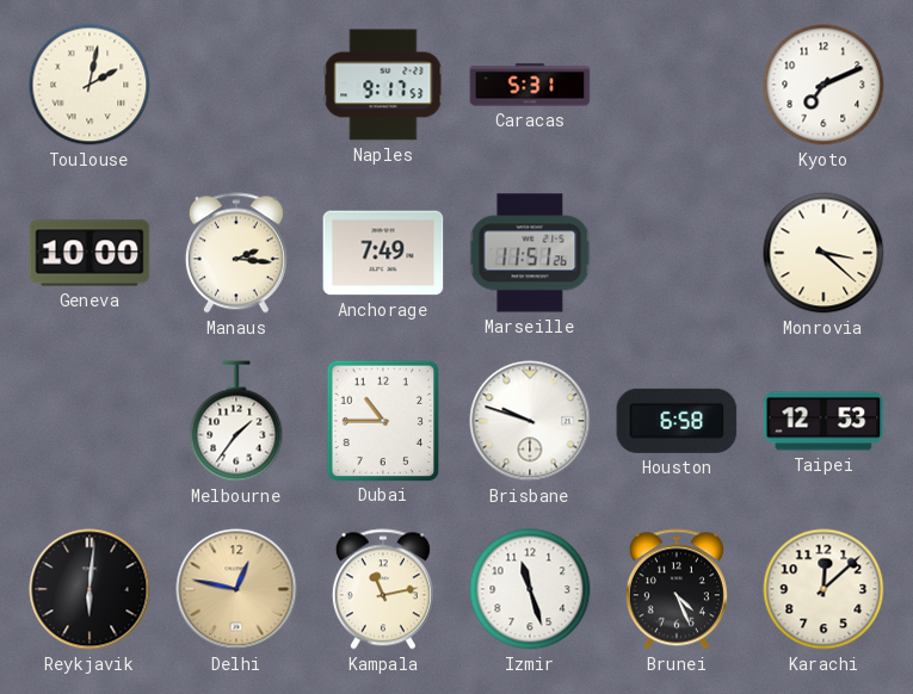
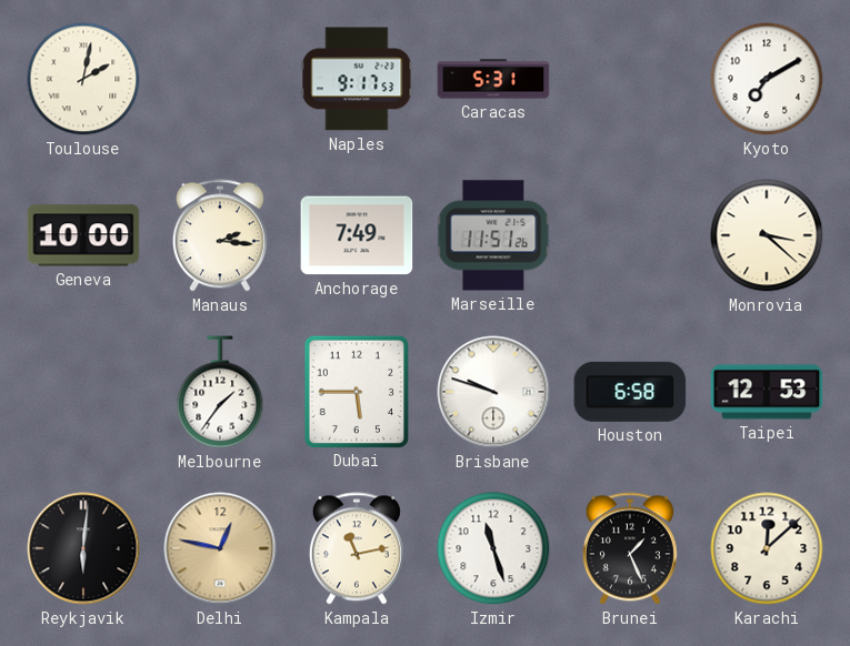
Kyoto: 7:11 -> 7:10
Dubai: 10:45 -> 5:45
Brunei: 4:26 -> 1:26
